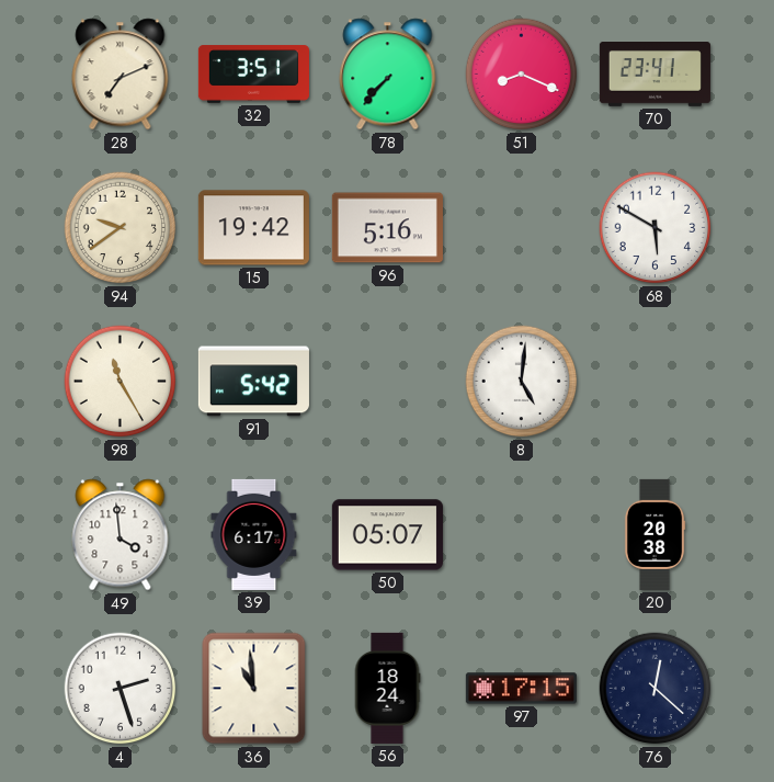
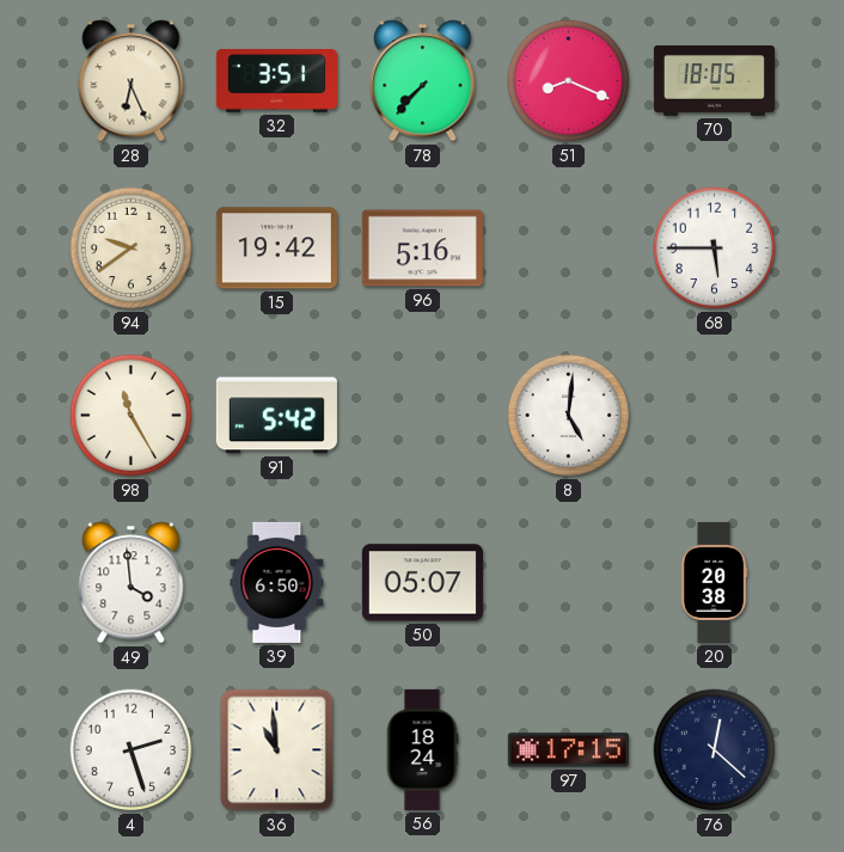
28: 7:11 -> 6:26
70: 23:41 -> 18:05
68: 5:50 -> 5:45
39: 6:17 -> 6:50
